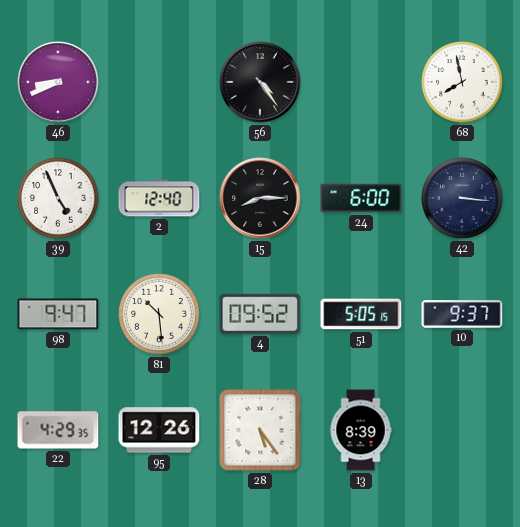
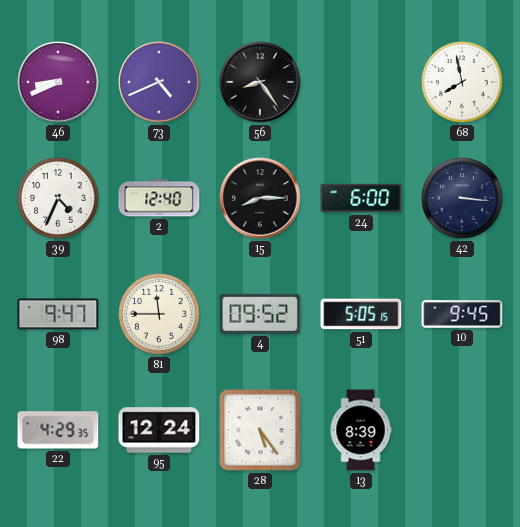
73: none -> 4:41
56: 4:24 -> 8:24
39: 4:56 -> 4:34
81: 10:29 -> 11:45
10: 9:37 -> 9:45
95: 12:26 -> 12:24
